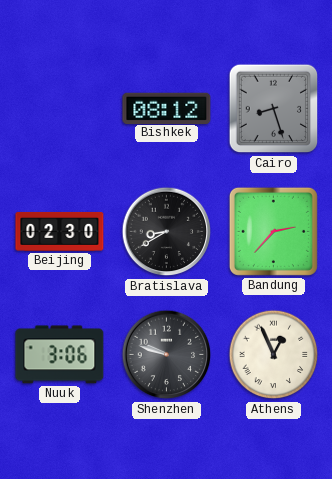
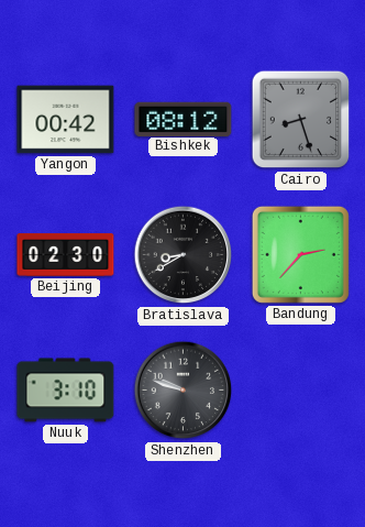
Yangon: none -> 00:42
Nuuk: 3:06 -> 3:10
Athens: 12:56 -> none
